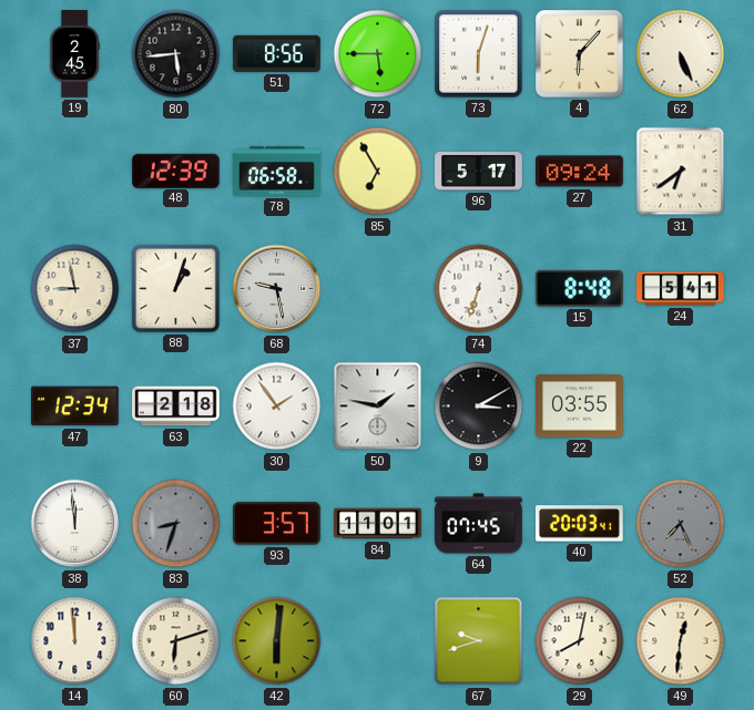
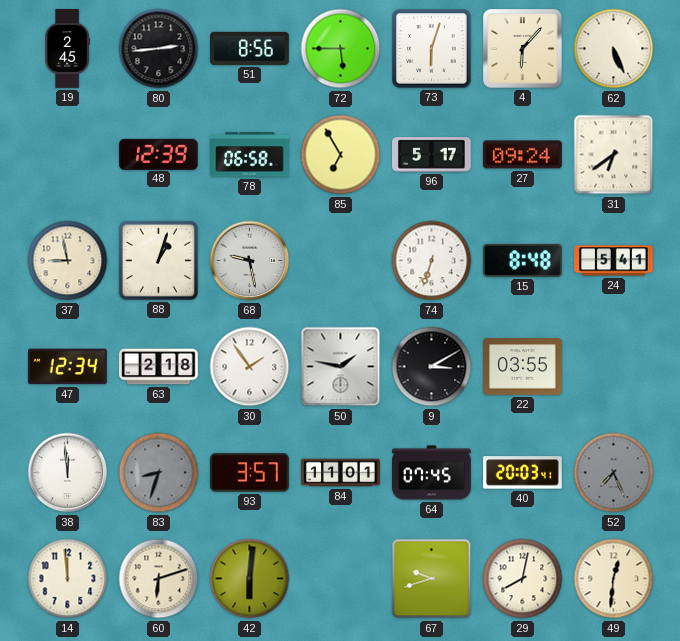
80: 5:44 -> 2:44
